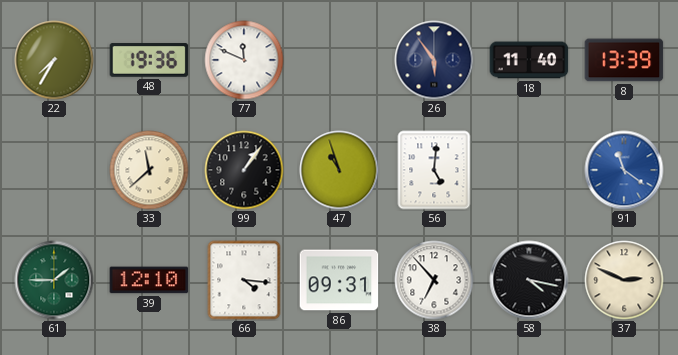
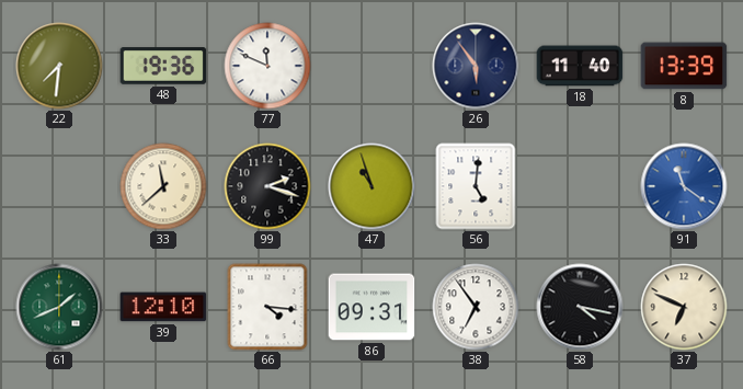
22: 7:35 -> 7:31
99: 1:06 -> 2:18
61: 1:45 -> 1:41
38: 6:53 -> 6:54
37: 2:49 -> 6:49
